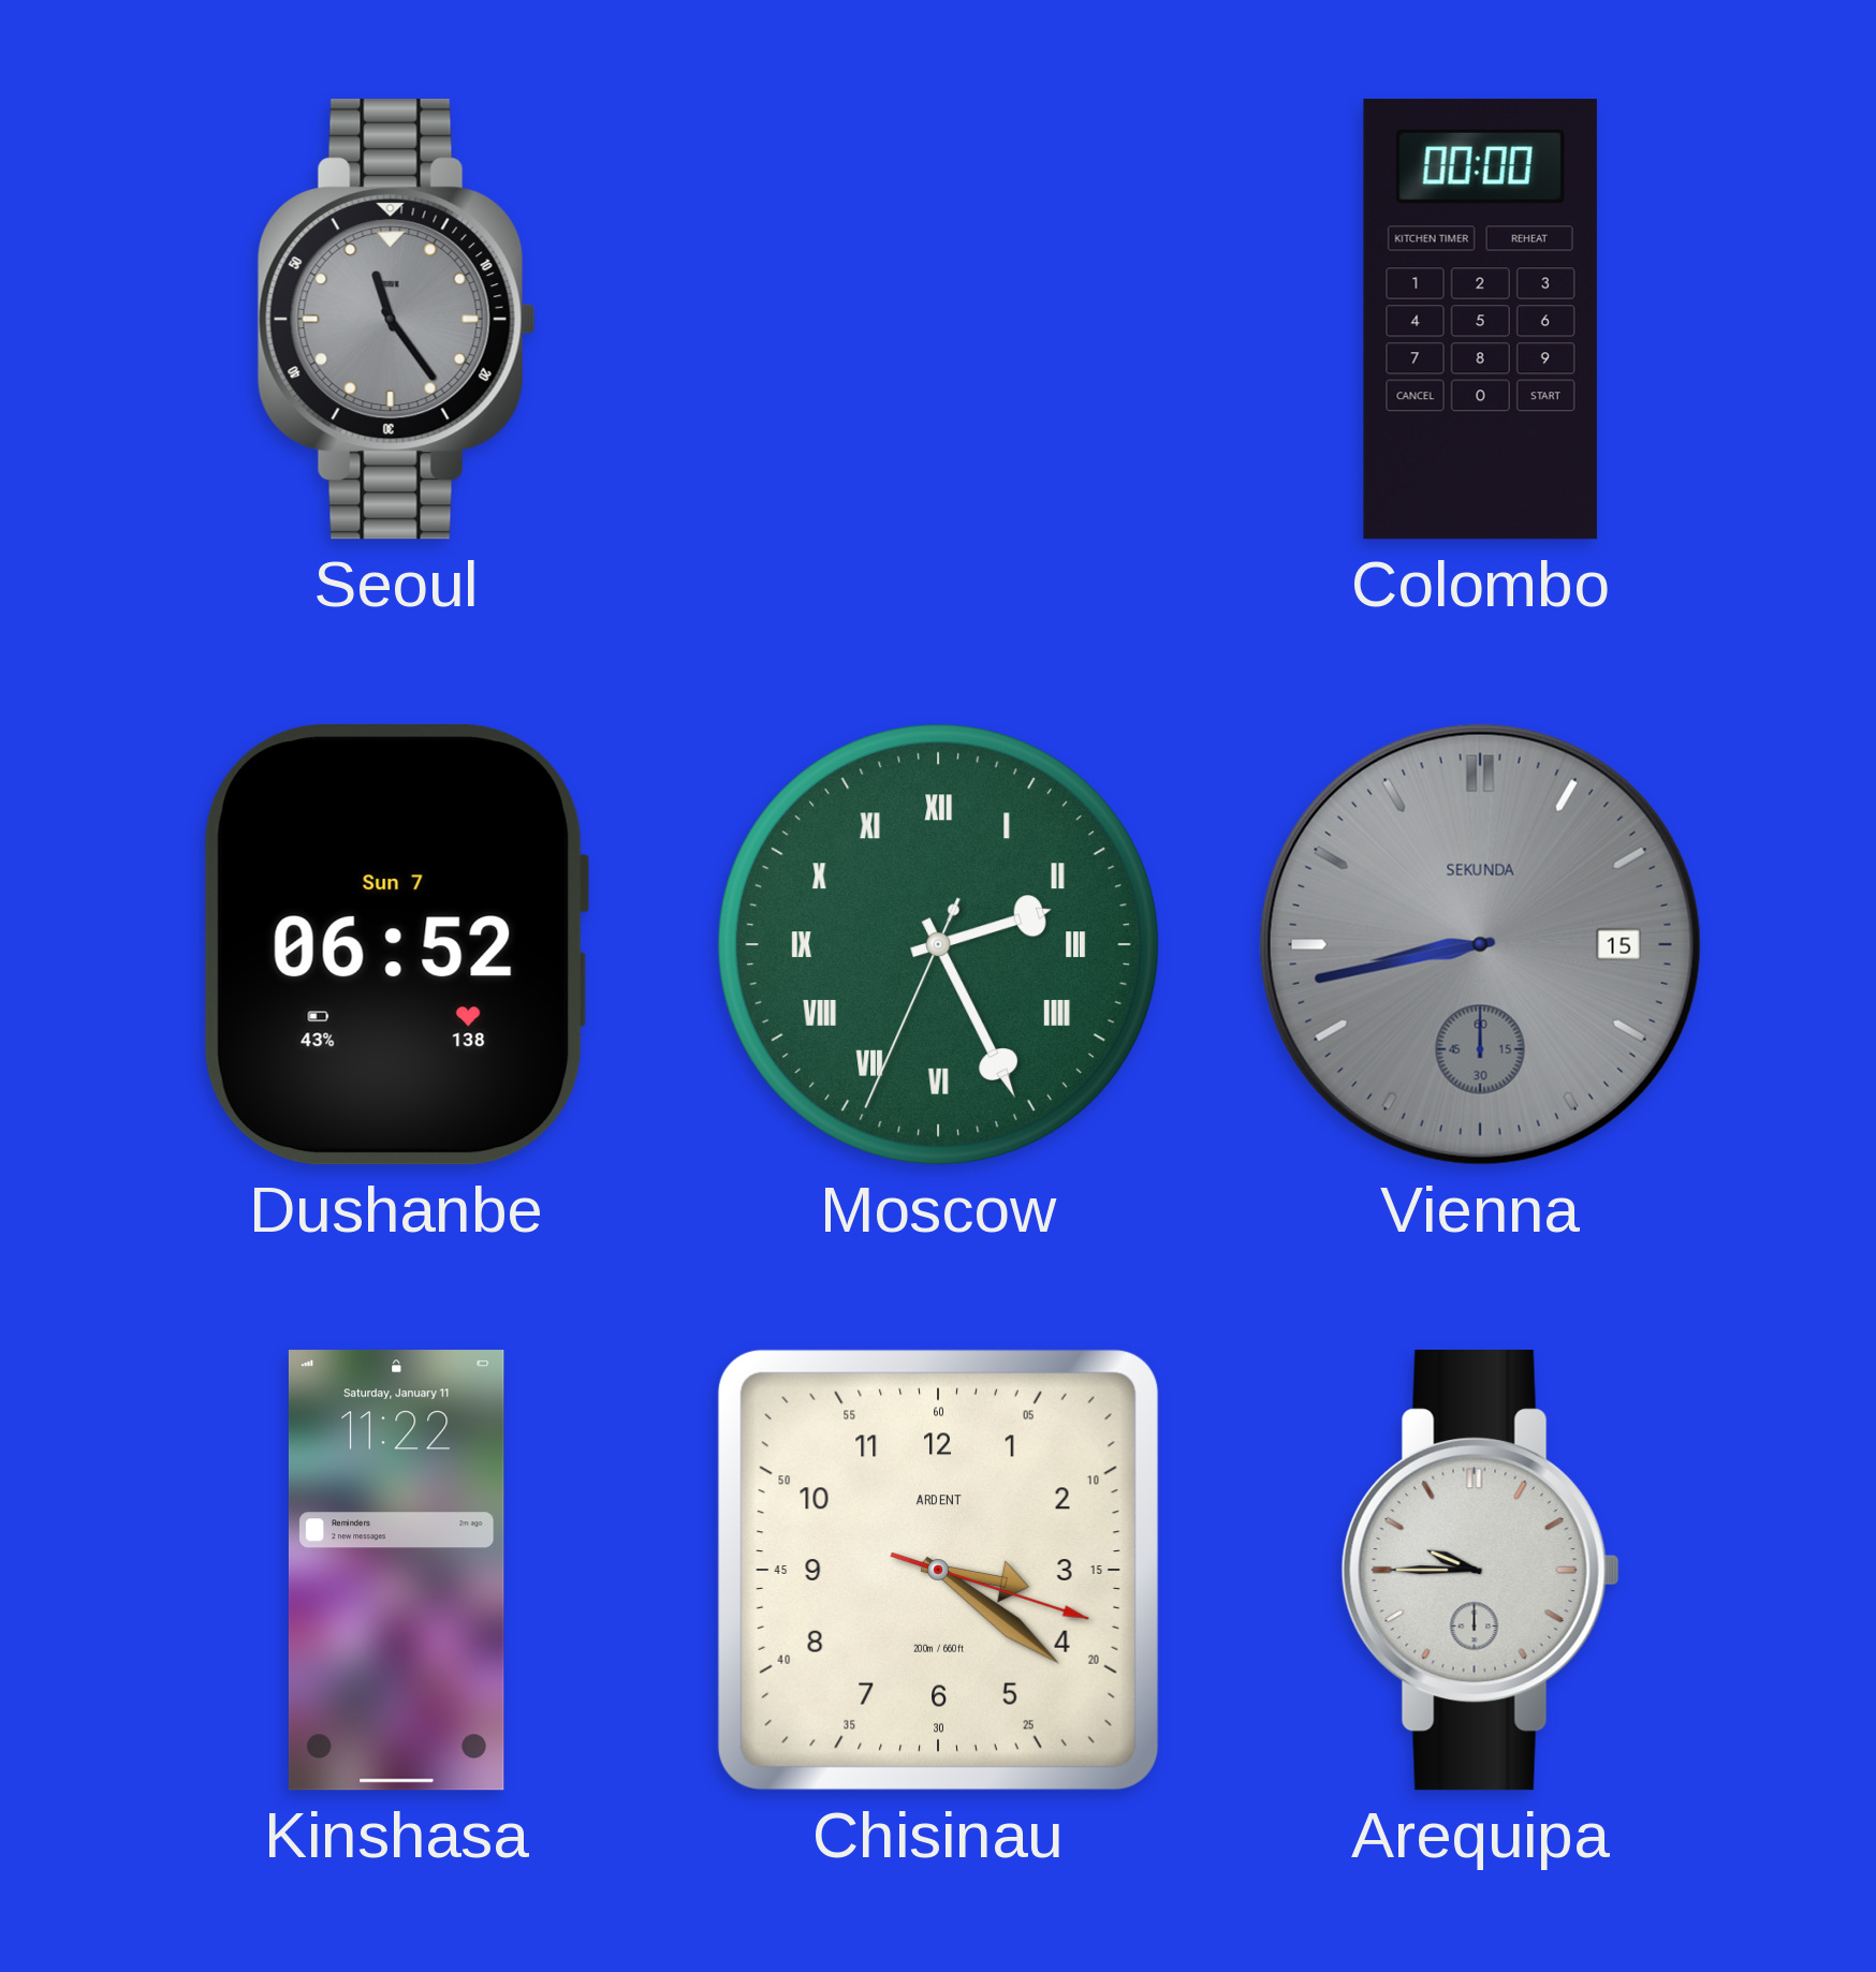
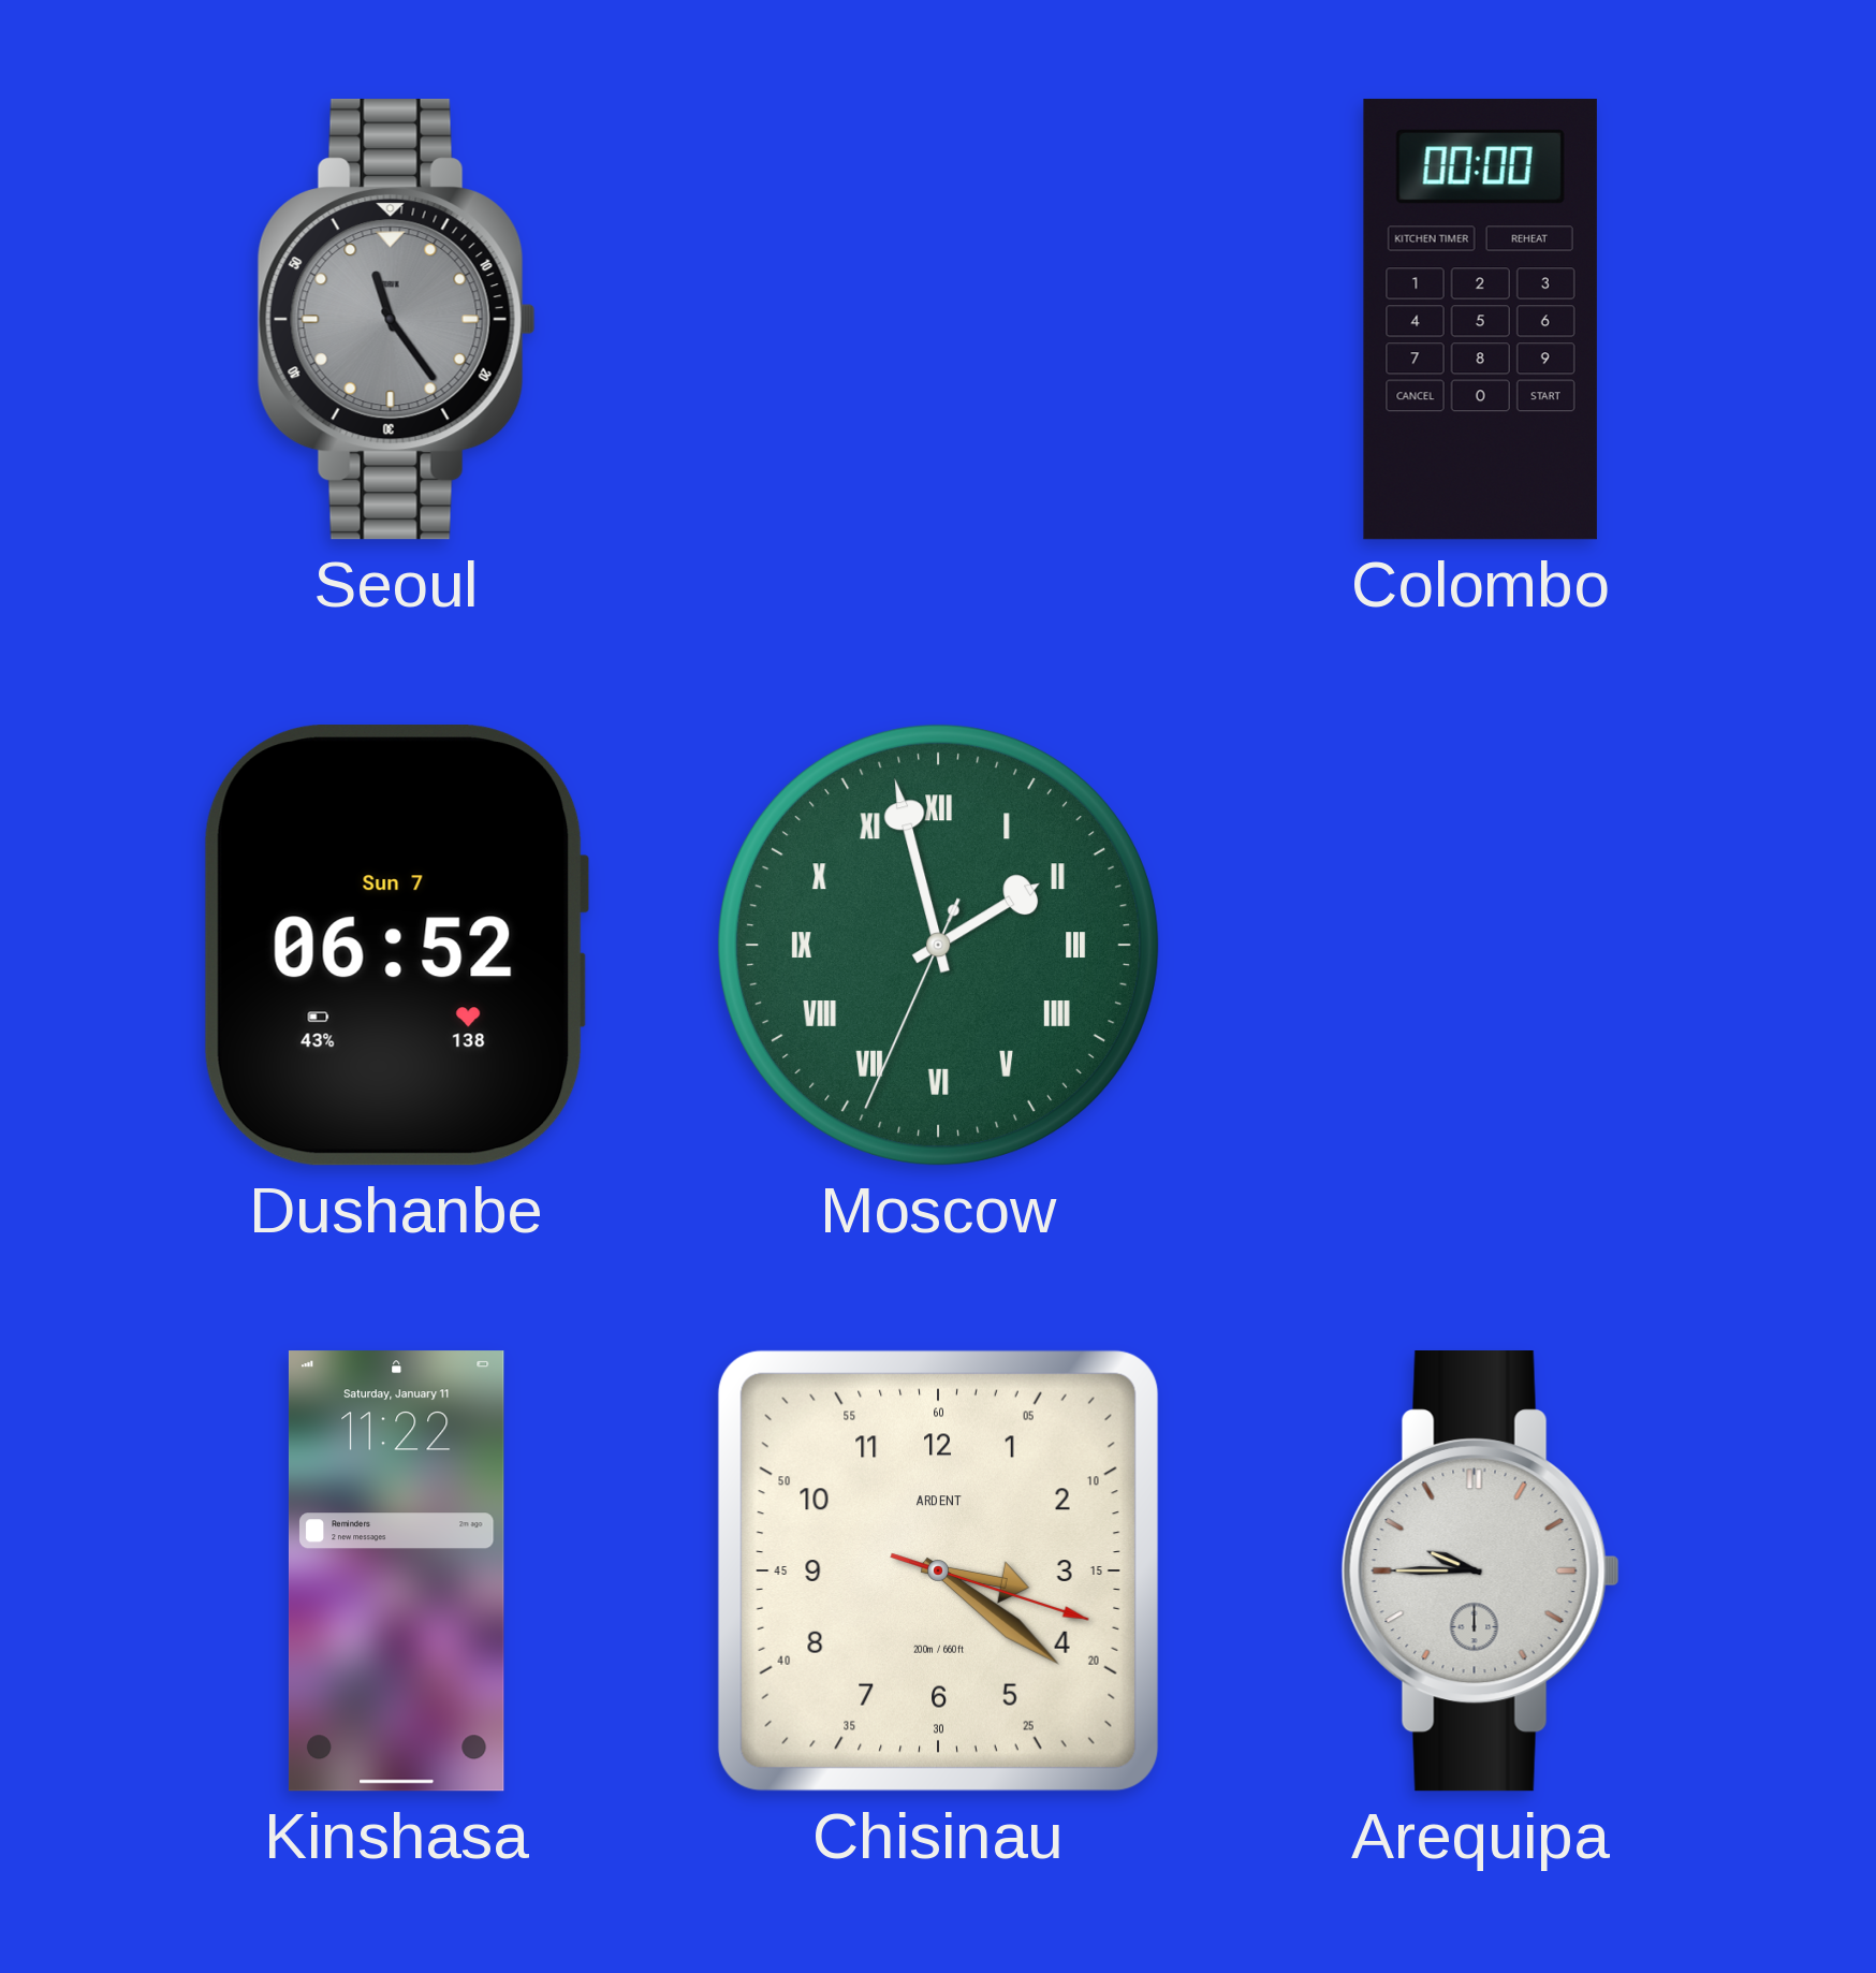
Moscow: 2:25 -> 1:57
Vienna: 8:43 -> none
